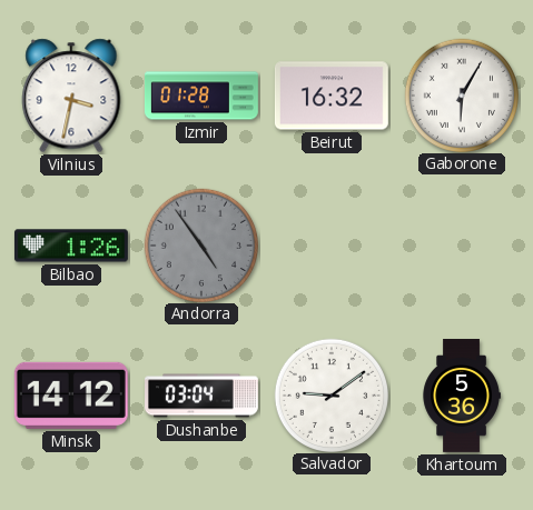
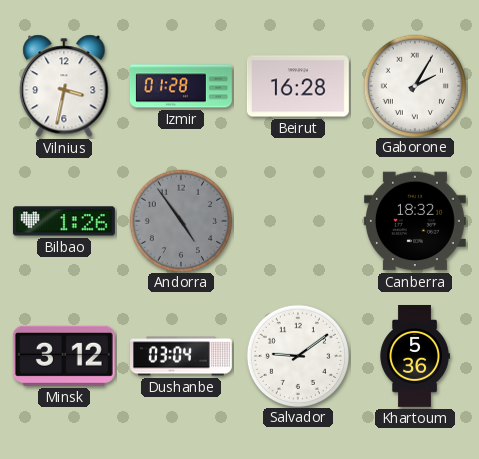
Beirut: 16:32 -> 16:28
Gaborone: 6:05 -> 2:05
Canberra: none -> 18:32
Minsk: 14:12 -> 3:12
